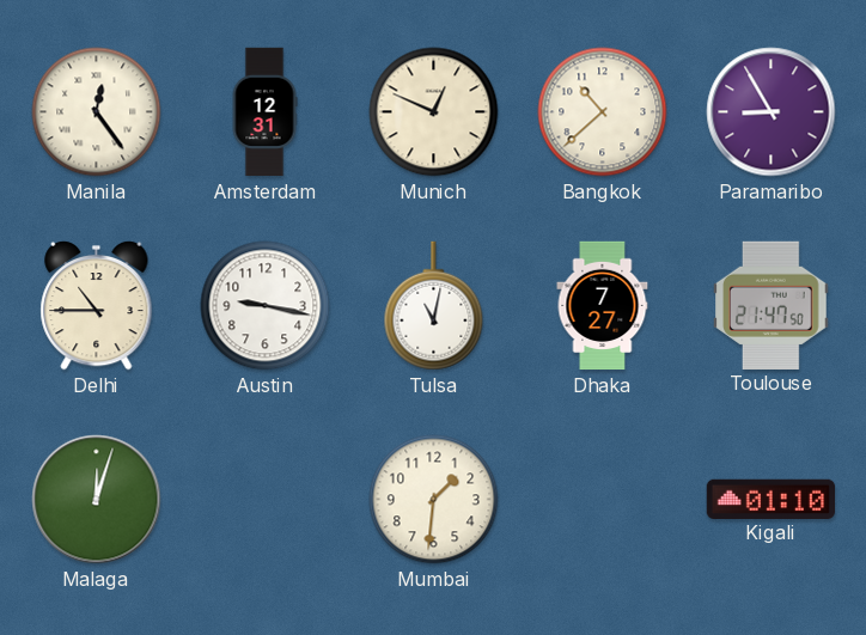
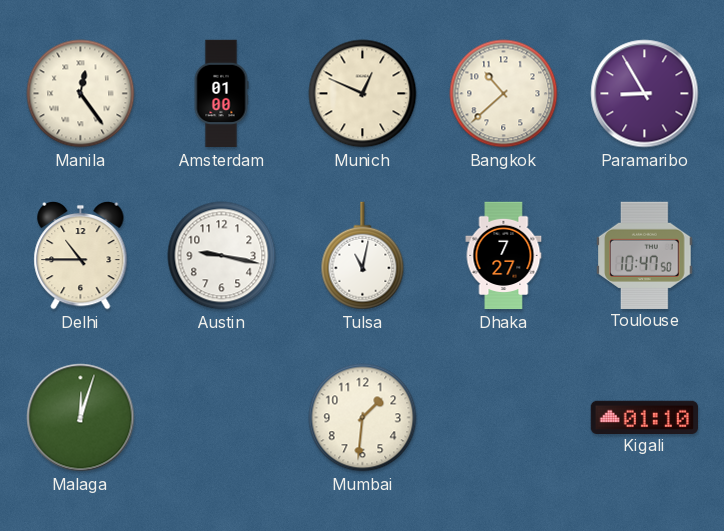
Amsterdam: 12:31 -> 01:00
Toulouse: 21:47 -> 10:47
